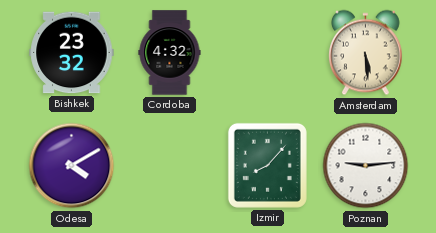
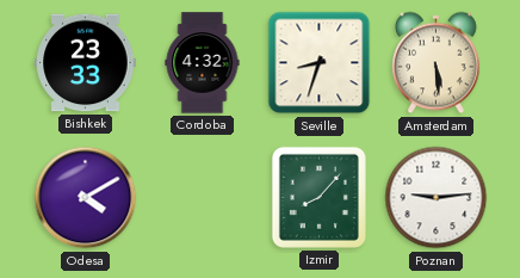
Bishkek: 23:32 -> 23:33
Seville: none -> 8:33
